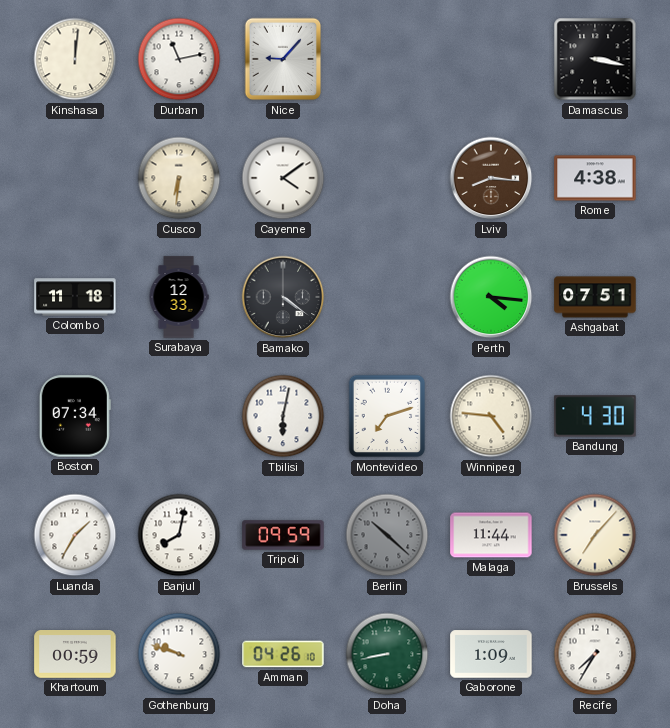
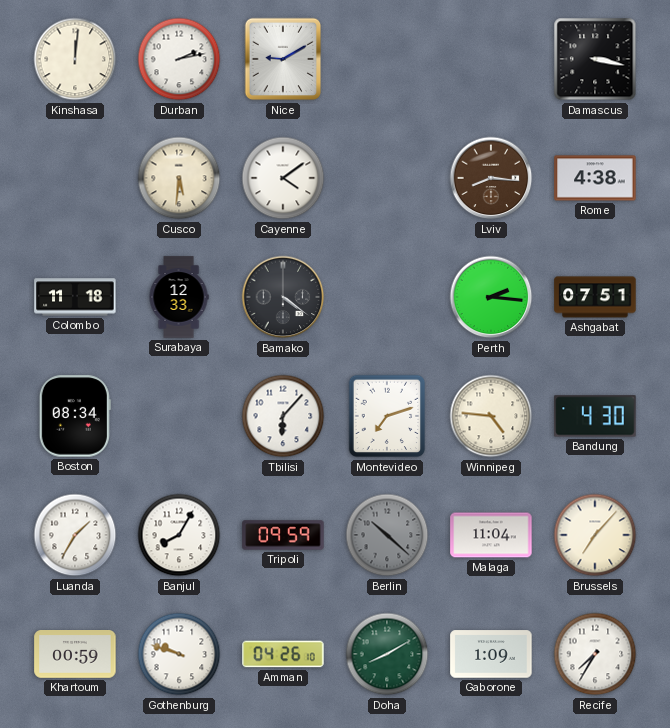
Durban: 11:13 -> 2:13
Nice: 9:07 -> 9:10
Cusco: 6:31 -> 5:31
Perth: 4:16 -> 2:16
Boston: 07:34 -> 08:34
Tbilisi: 6:02 -> 6:07
Banjul: 8:02 -> 8:05
Malaga: 11:44 -> 11:04
Doha: 8:43 -> 8:10
